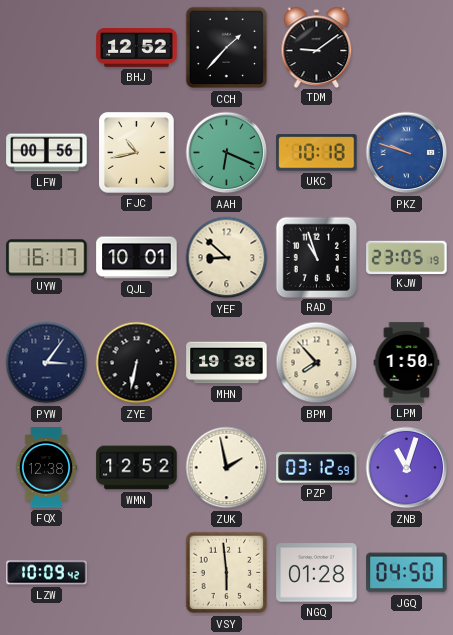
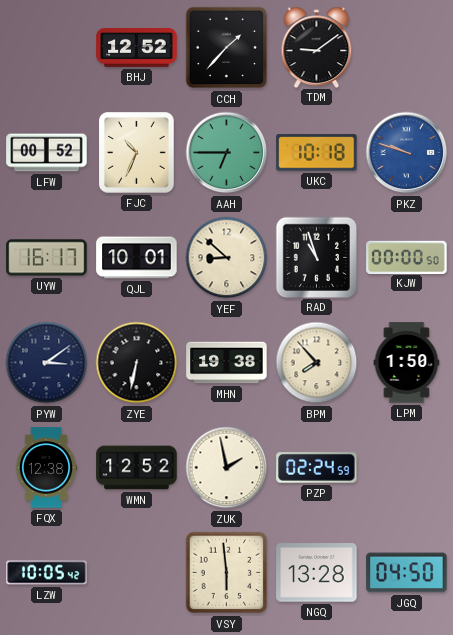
LFW: 00:56 -> 00:52
FJC: 10:43 -> 10:34
AAH: 6:19 -> 6:45
KJW: 23:05 -> 00:00
PYW: 3:06 -> 3:09
PZP: 03:12 -> 02:24
ZNB: 11:03 -> none
LZW: 10:09 -> 10:05
NGQ: 01:28 -> 13:28
